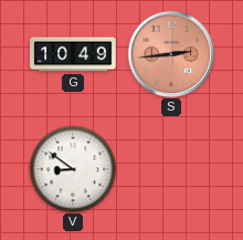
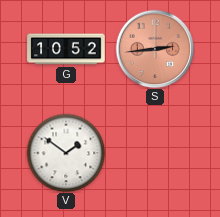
G: 10:49 -> 10:52
V: 8:51 -> 1:51
